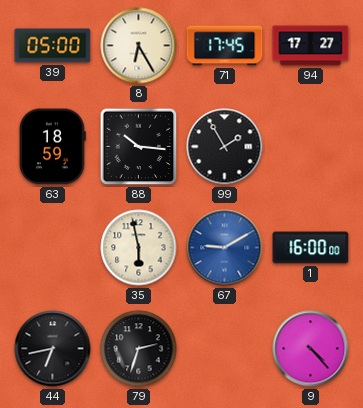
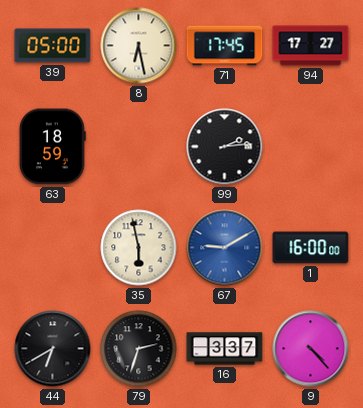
8: 6:25 -> 6:28
88: 10:16 -> none
99: 1:55 -> 2:14
44: 6:43 -> 6:40
16: none -> 3:37
